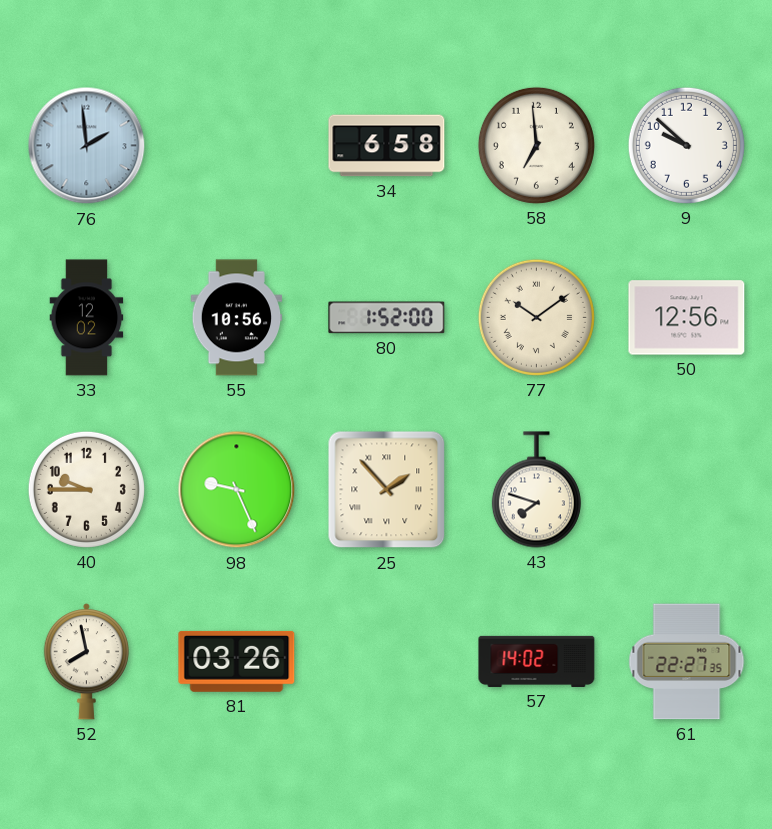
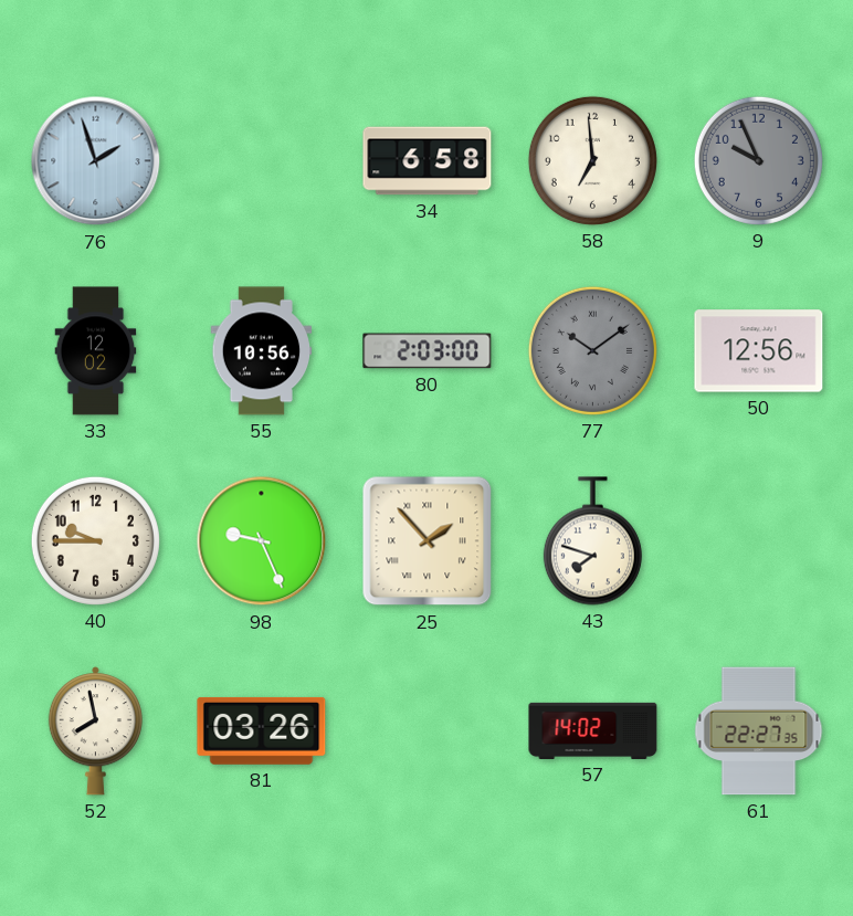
76: 1:59 -> 1:57
9: 9:52 -> 9:56
9 dial: white -> grey
80: 1:52 -> 2:03
77 dial: cream -> grey
